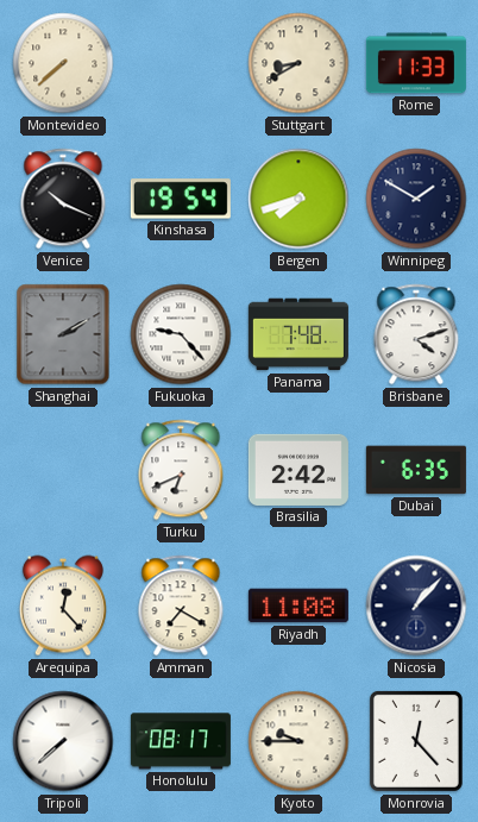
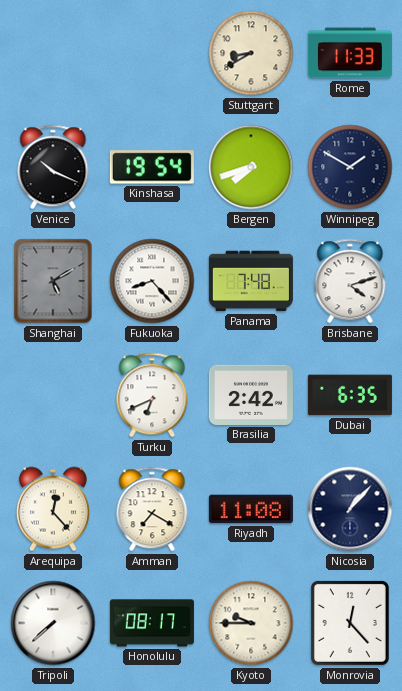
Montevideo: 7:38 -> none
Shanghai: 2:10 -> 5:10
Fukuoka: 9:23 -> 8:23
